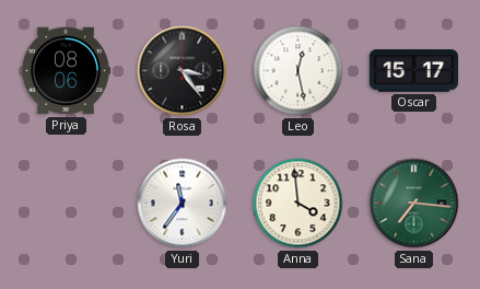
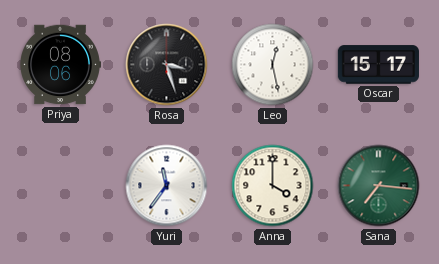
Rosa: 3:24 -> 3:27
Anna: 3:59 -> 4:00
